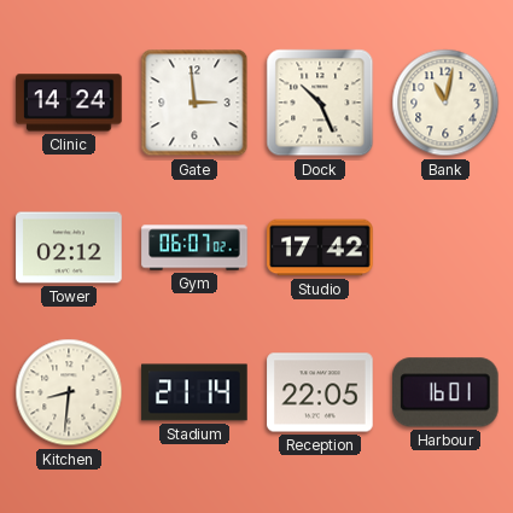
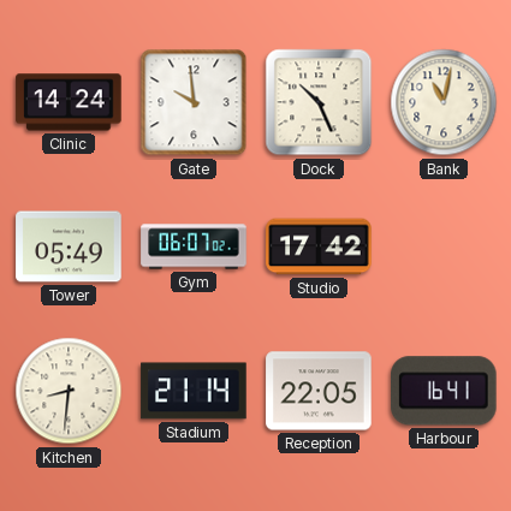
Gate: 2:59 -> 9:59
Tower: 02:12 -> 05:49
Harbour: 16:01 -> 16:41
